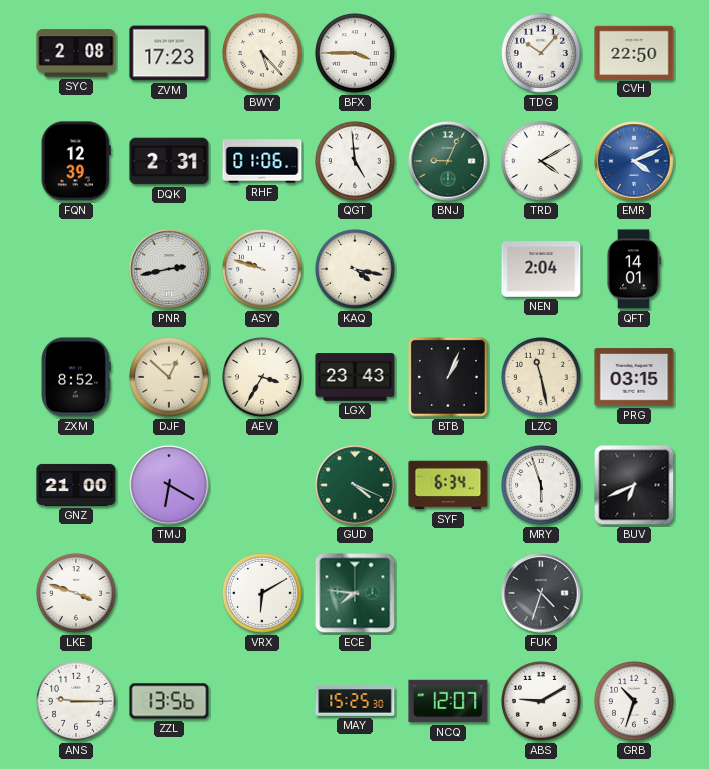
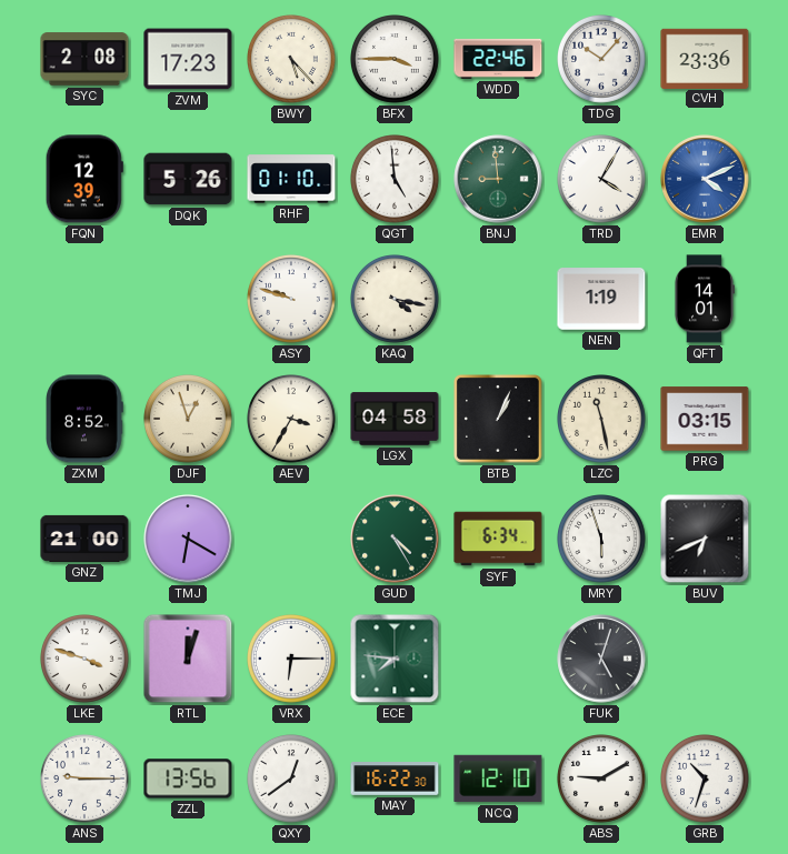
WDD: none -> 22:46
CVH: 22:50 -> 23:36
DQK: 2:31 -> 5:26
RHF: 01:06 -> 01:10
BNJ: 9:04 -> 8:59
TRD: 4:10 -> 4:05
PNR: 2:43 -> none
NEN: 2:04 -> 1:19
DJF: 12:52 -> 12:57
LGX: 23:43 -> 04:58
GUD: 4:19 -> 4:25
RTL: none -> 12:03
VRX: 6:10 -> 6:15
FUK: 4:33 -> 5:03
QXY: none -> 12:39
MAY: 15:25 -> 16:22
NCQ: 12:07 -> 12:10
